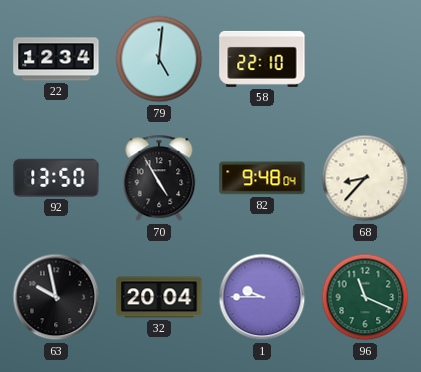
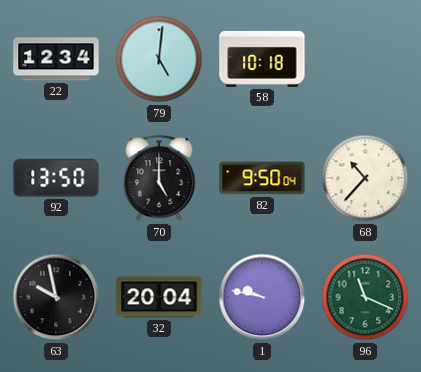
58: 22:10 -> 10:18
70: 4:55 -> 5:00
82: 9:48 -> 9:50
68: 8:37 -> 10:37
1: 9:45 -> 9:47
